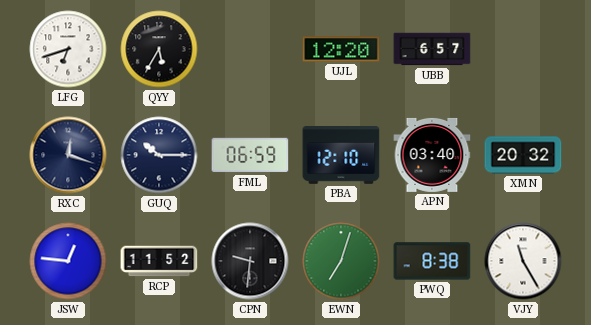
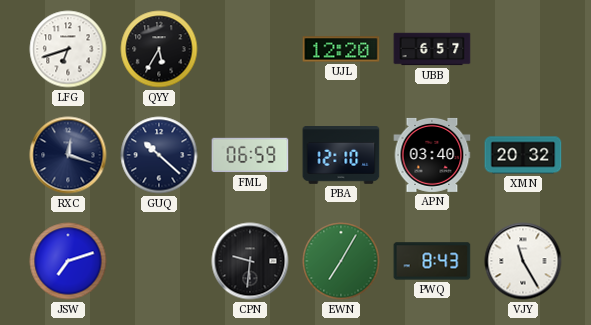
GUQ: 10:15 -> 10:22
JSW: 12:46 -> 7:12
RCP: 11:52 -> none
EWN: 7:03 -> 7:05
PWQ: 8:38 -> 8:43
